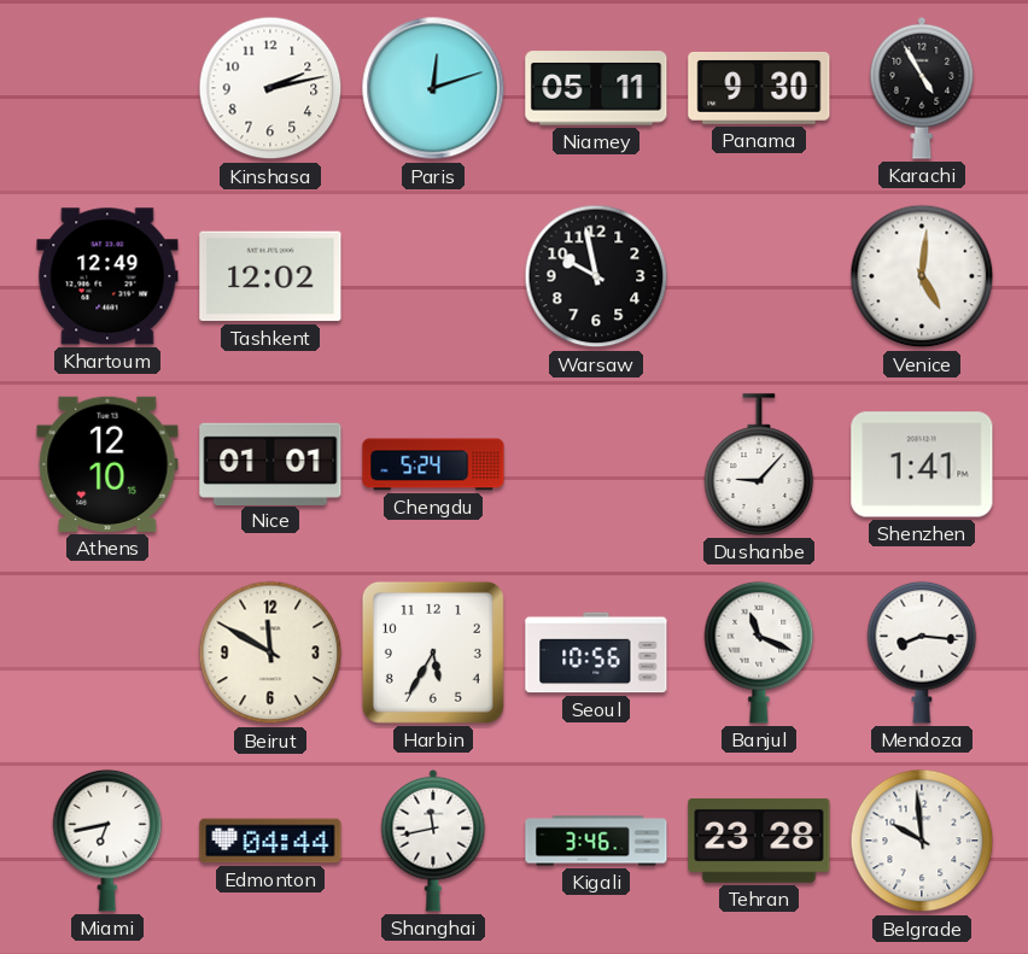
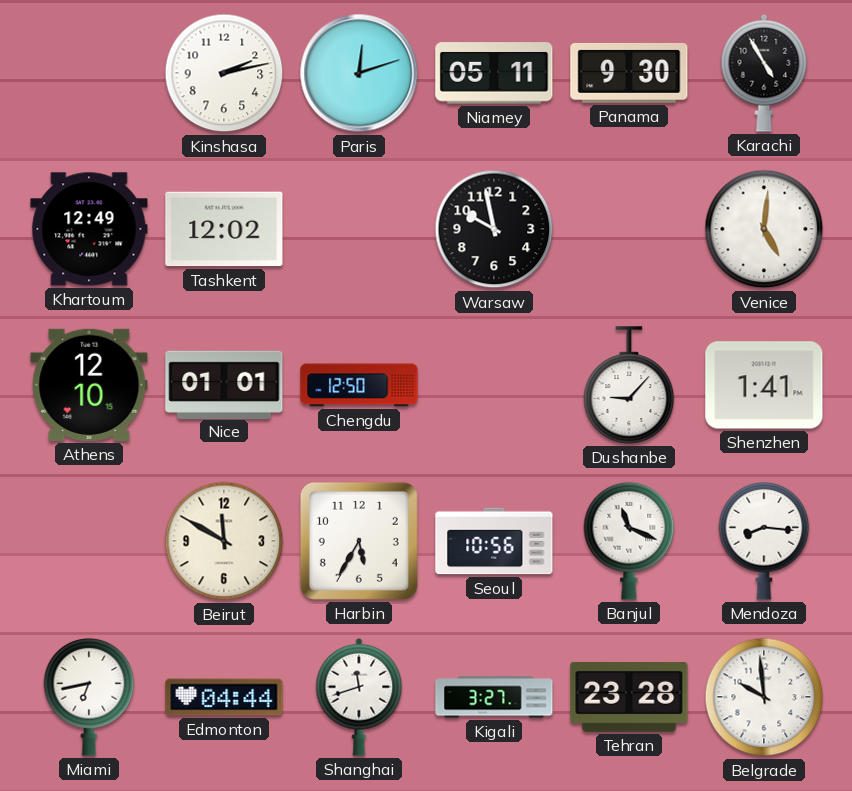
Chengdu: 5:24 -> 12:50
Shanghai: 11:43 -> 11:42
Kigali: 3:46 -> 3:27
